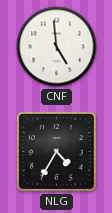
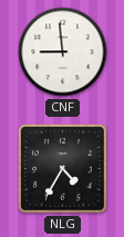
CNF: 4:59 -> 8:59
